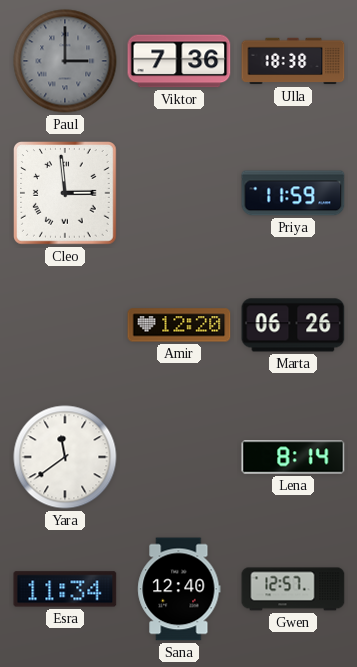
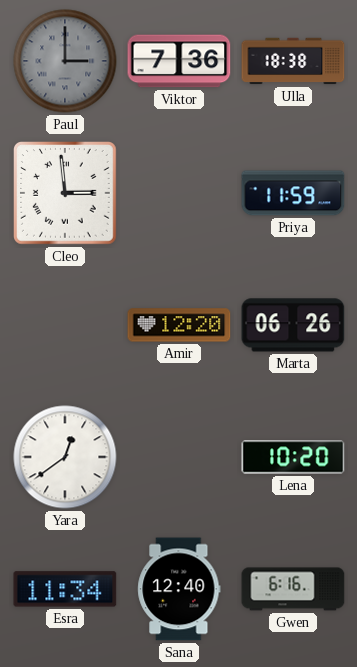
Yara: 11:39 -> 12:39
Lena: 8:14 -> 10:20
Gwen: 12:57 -> 6:16
